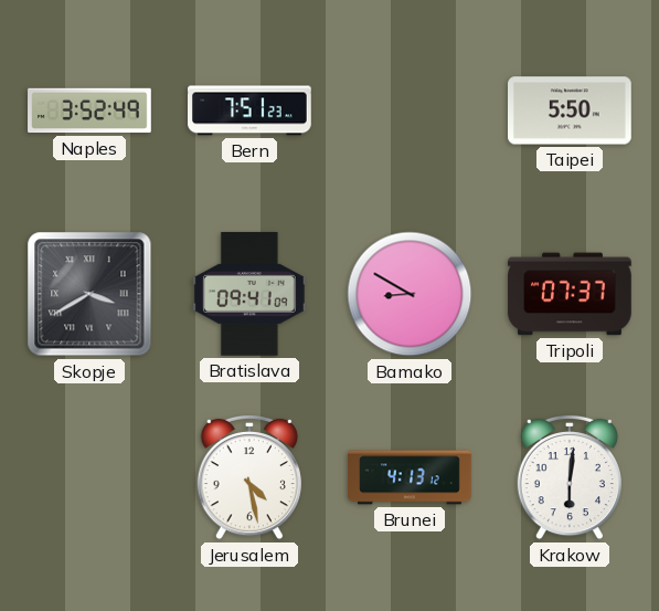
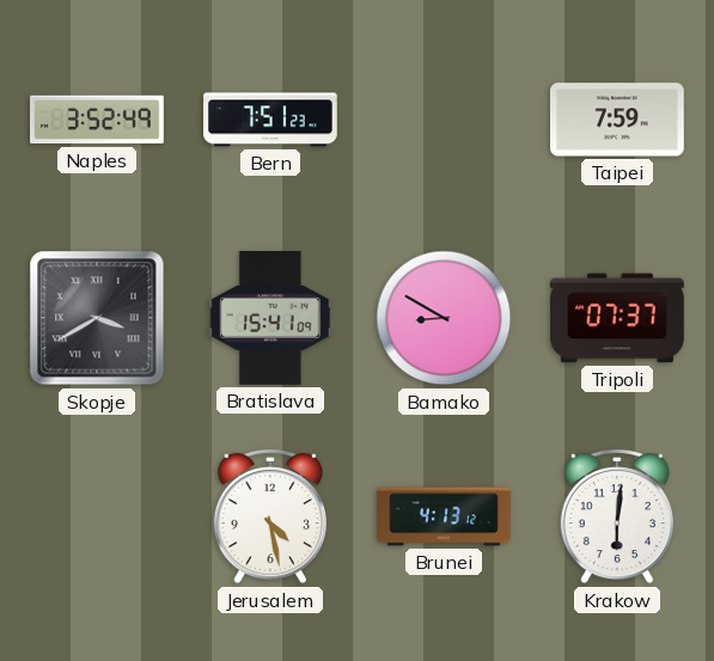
Taipei: 5:50 -> 7:59
Bratislava: 09:41 -> 15:41
